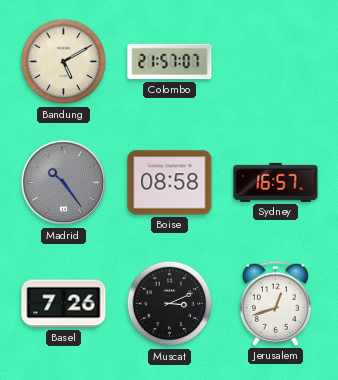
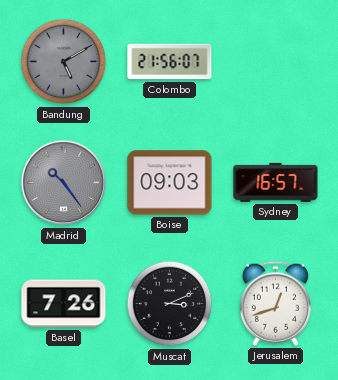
Bandung dial: cream -> grey
Colombo: 21:57 -> 21:56
Boise: 08:58 -> 09:03
